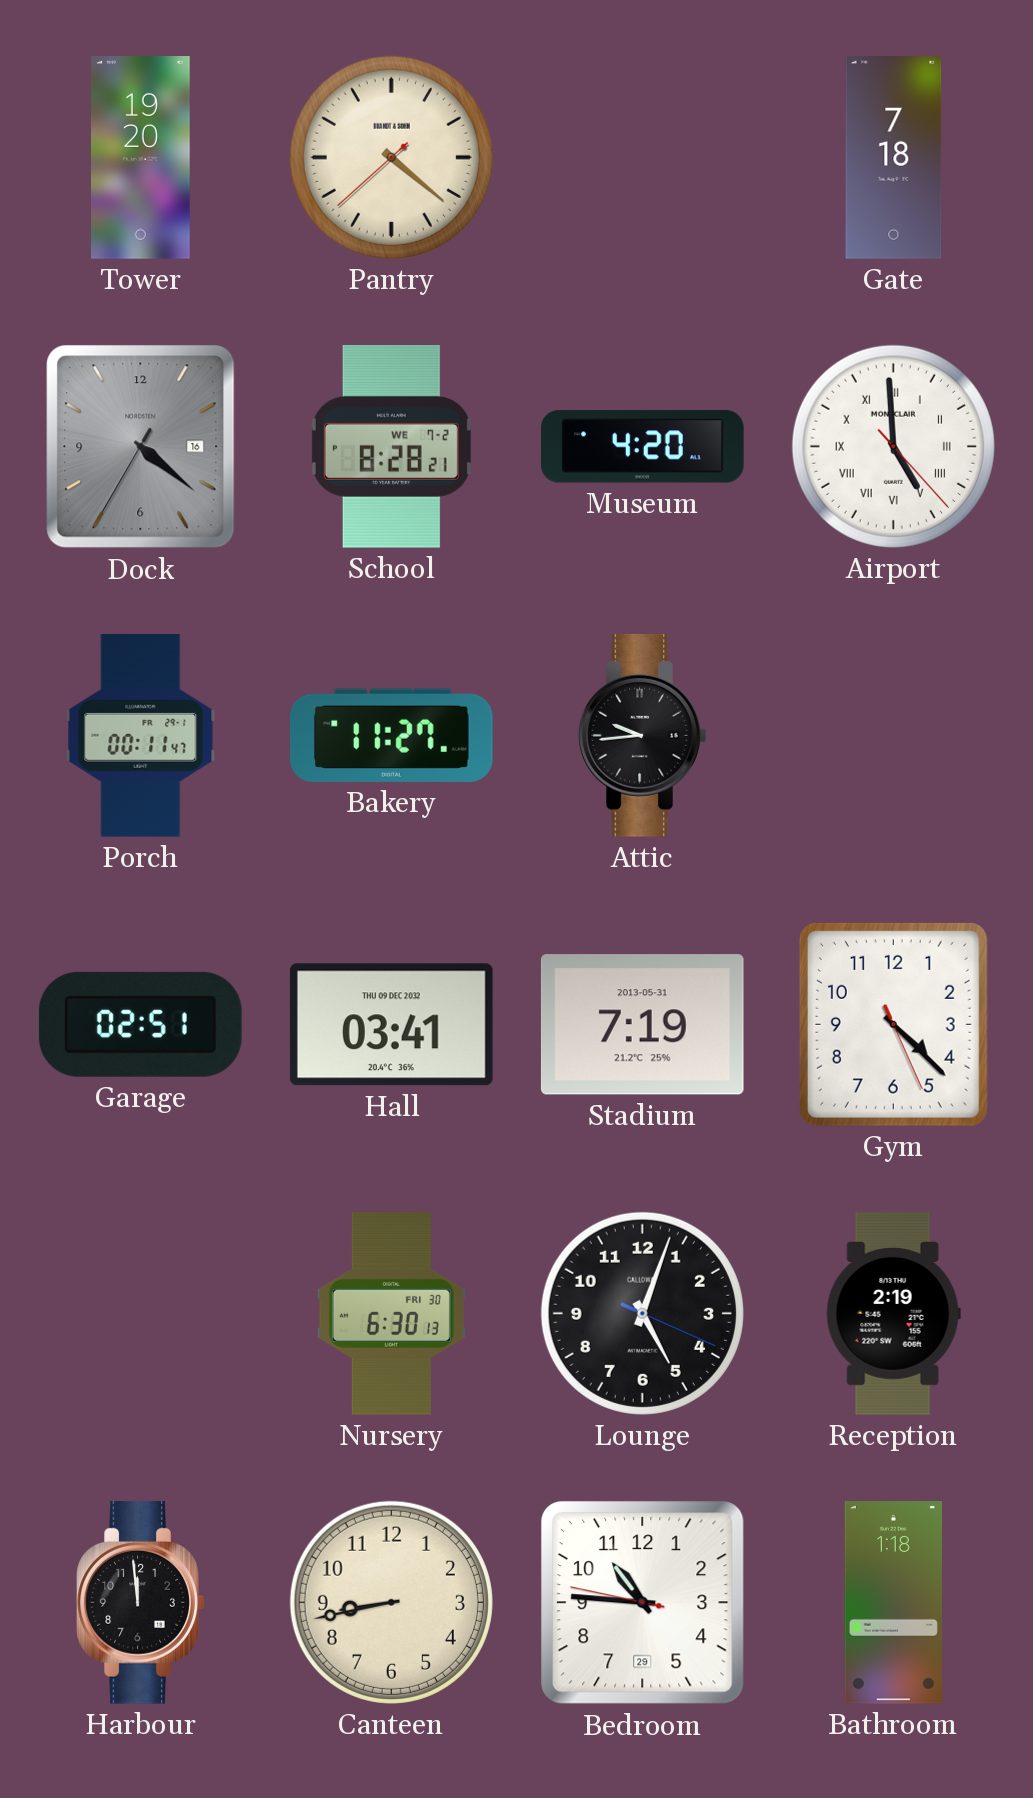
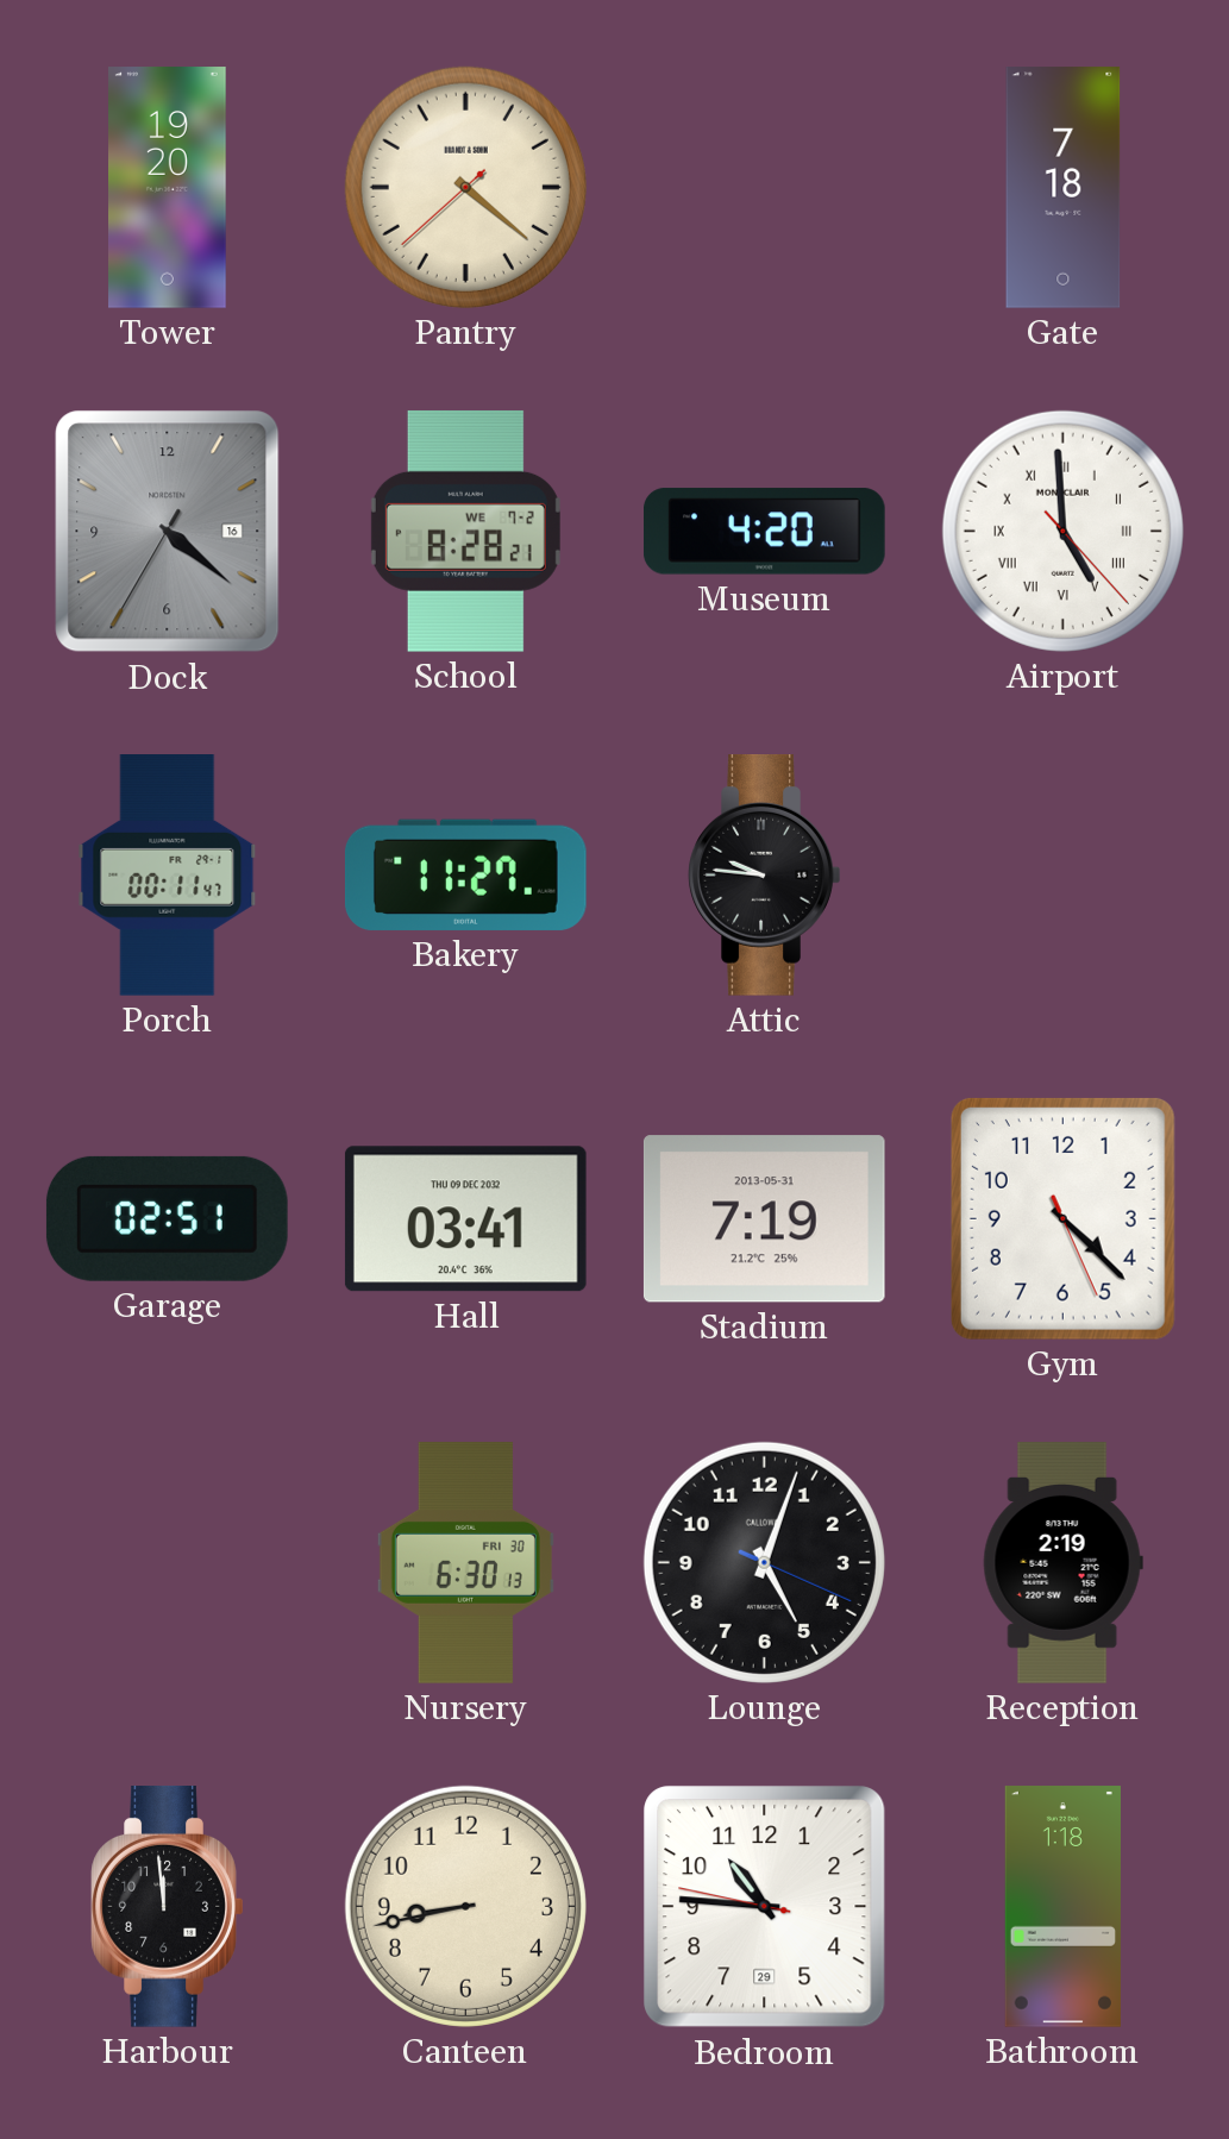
Attic: 9:44 -> 9:46
